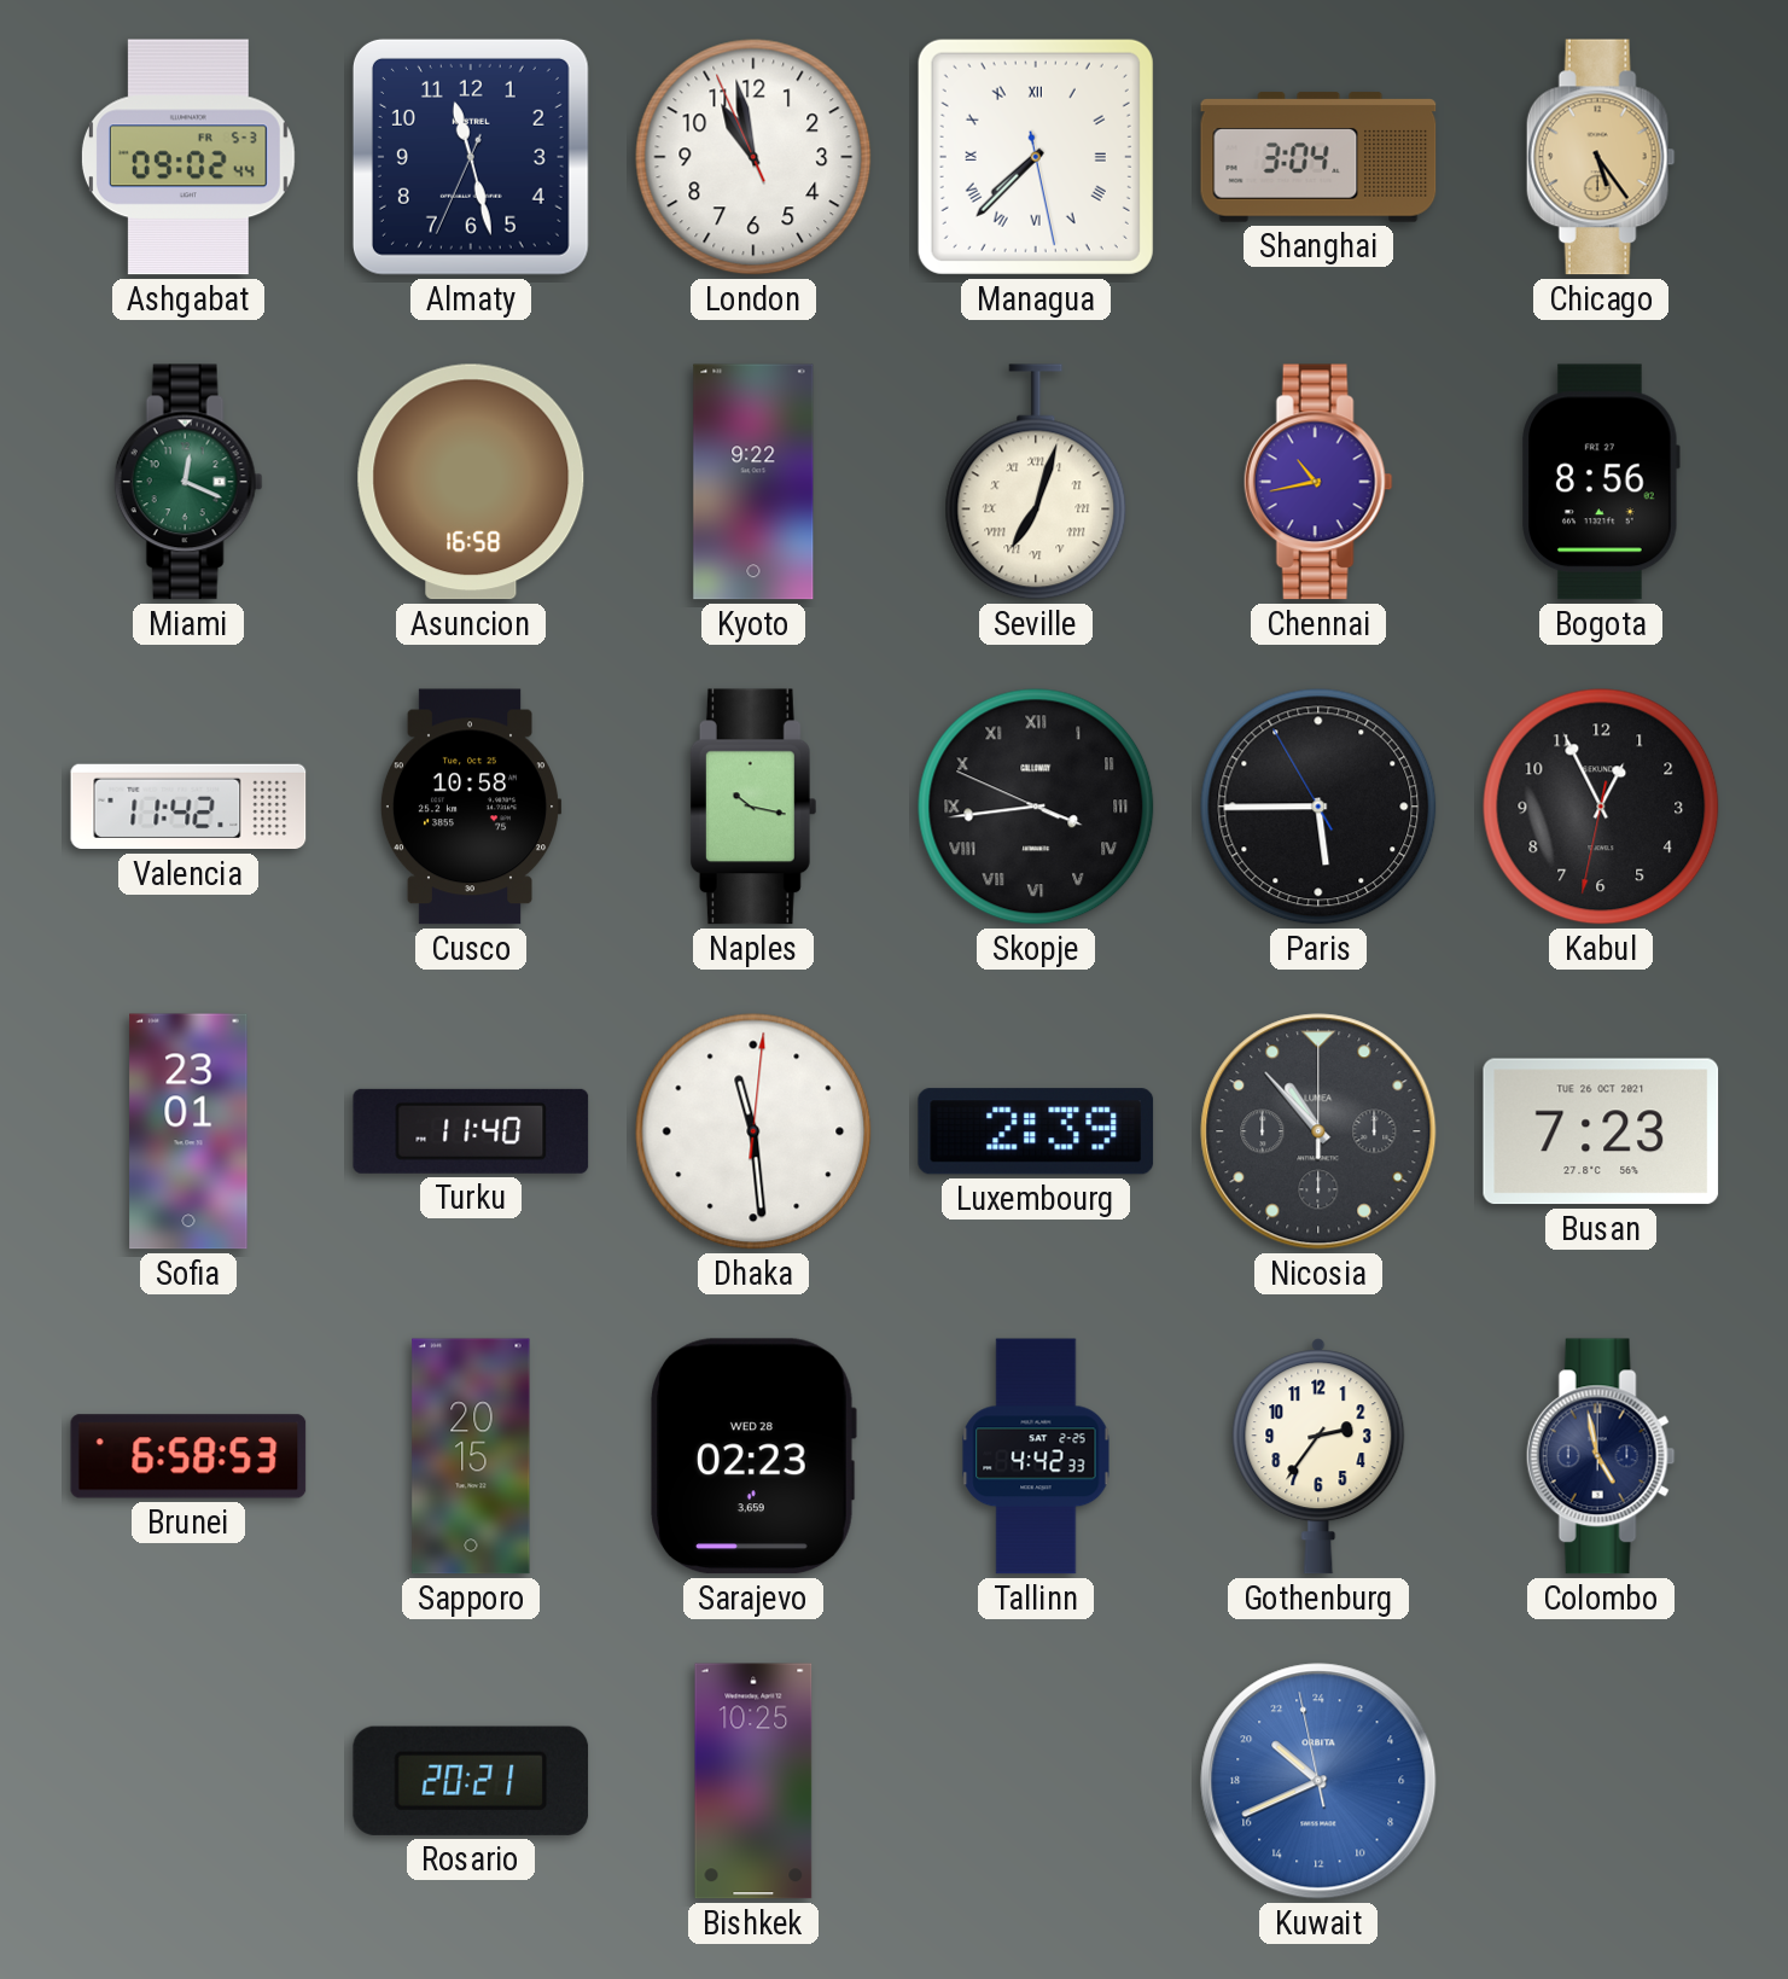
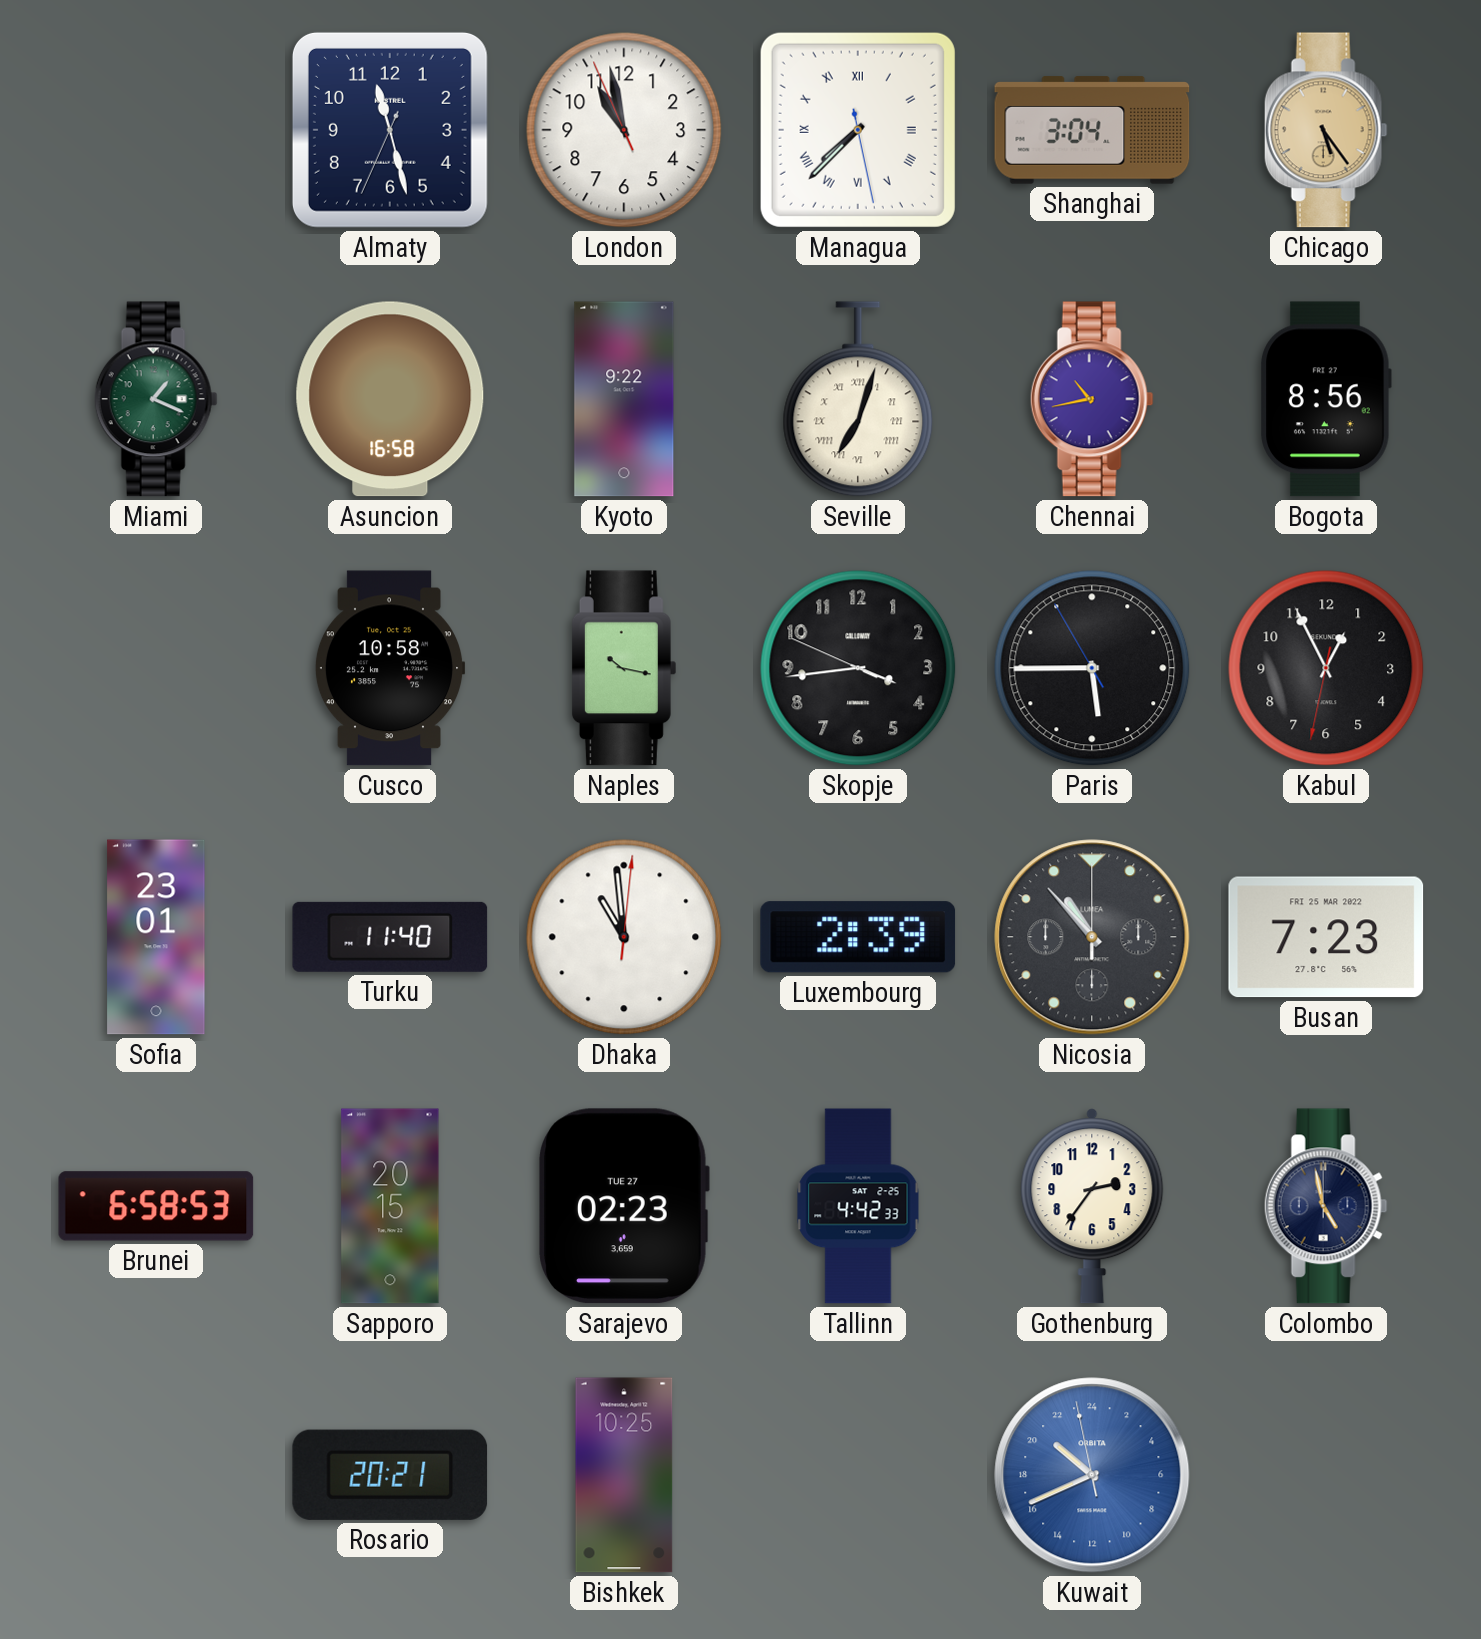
Ashgabat: 09:02 -> none
Miami: 12:19 -> 1:19
Valencia: 11:42 -> none
Skopje numerals: Roman -> Arabic
Dhaka: 11:29 -> 10:59
Busan date: TUE 26 OCT 2021 -> FRI 25 MAR 2022
Sarajevo date: WED 28 -> TUE 27
